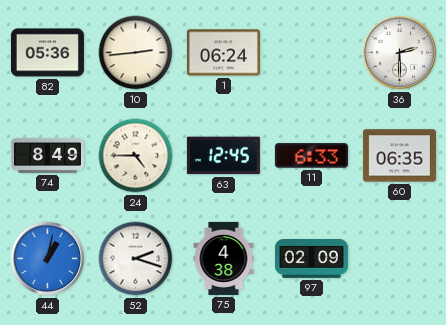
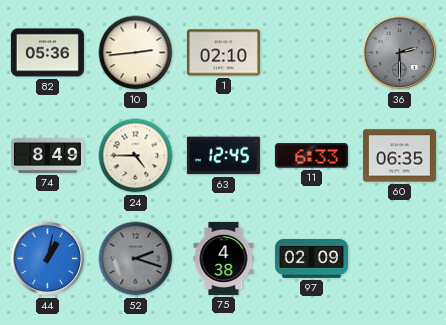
1: 06:24 -> 02:10
36 dial: white -> grey
52 dial: white -> grey
